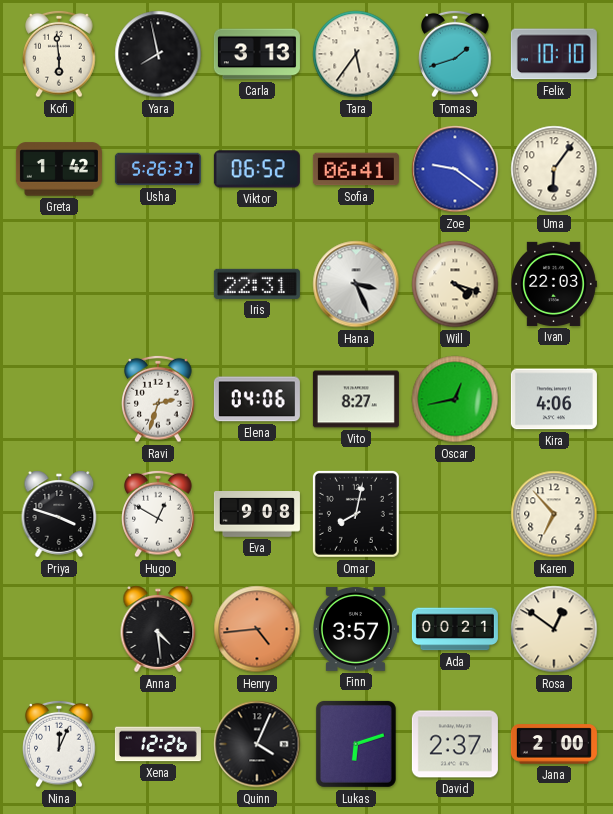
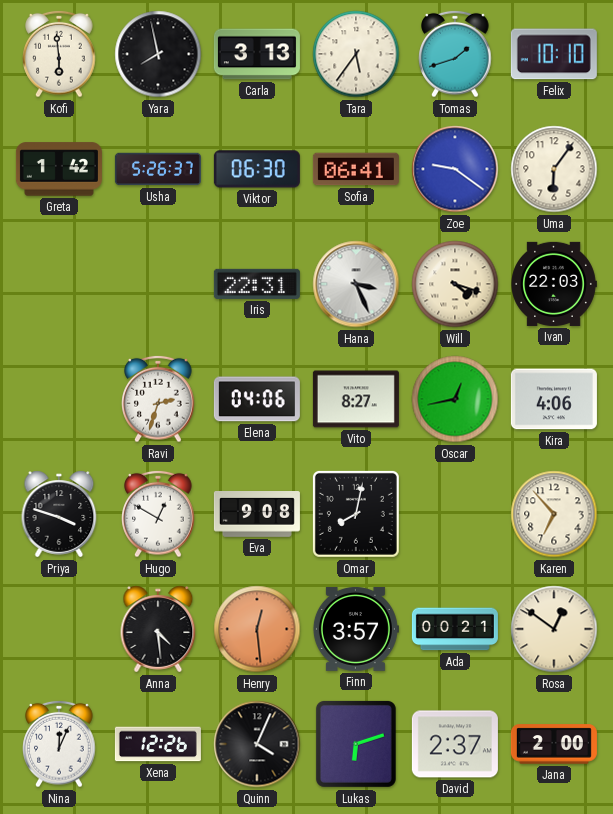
Viktor: 06:52 -> 06:30
Henry: 4:44 -> 12:29
